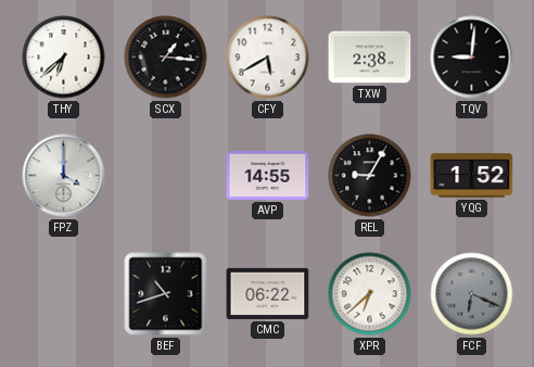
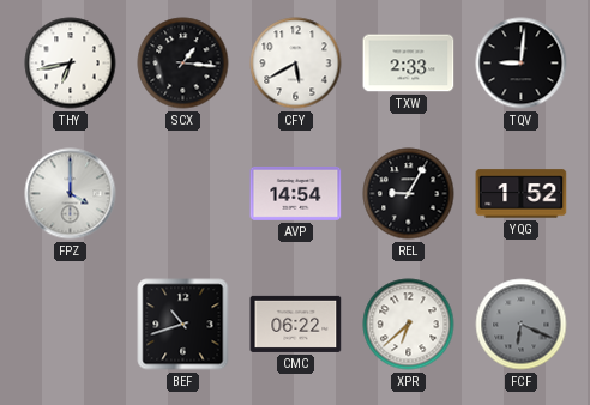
THY: 6:38 -> 6:43
TXW: 2:38 -> 2:33
AVP: 14:55 -> 14:54
